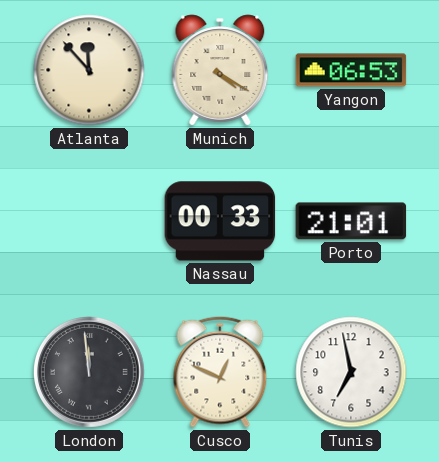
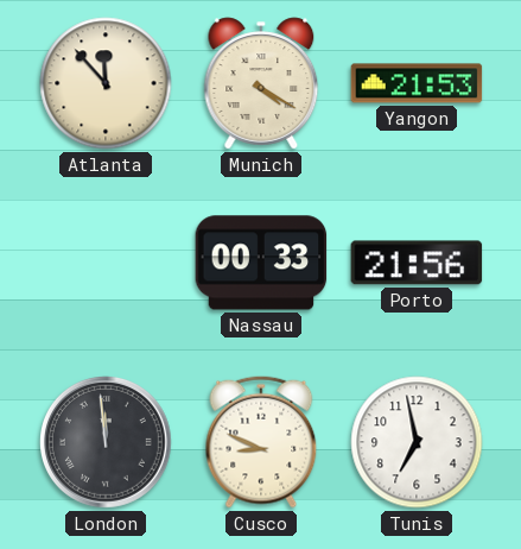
Yangon: 06:53 -> 21:53
Porto: 21:01 -> 21:56
Cusco: 12:49 -> 8:49
